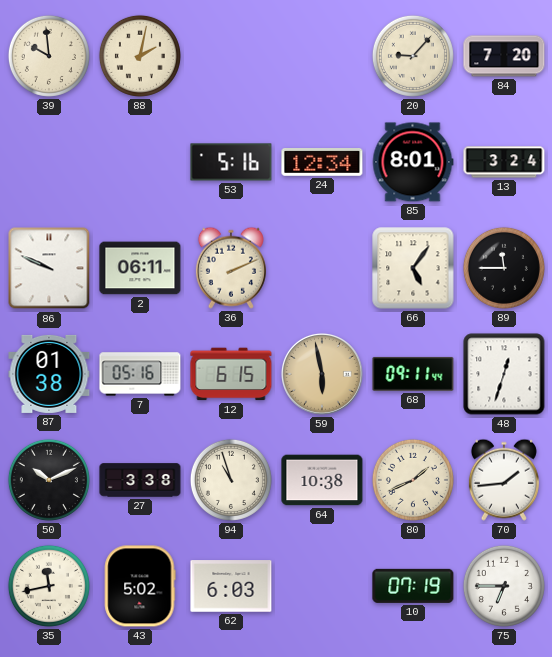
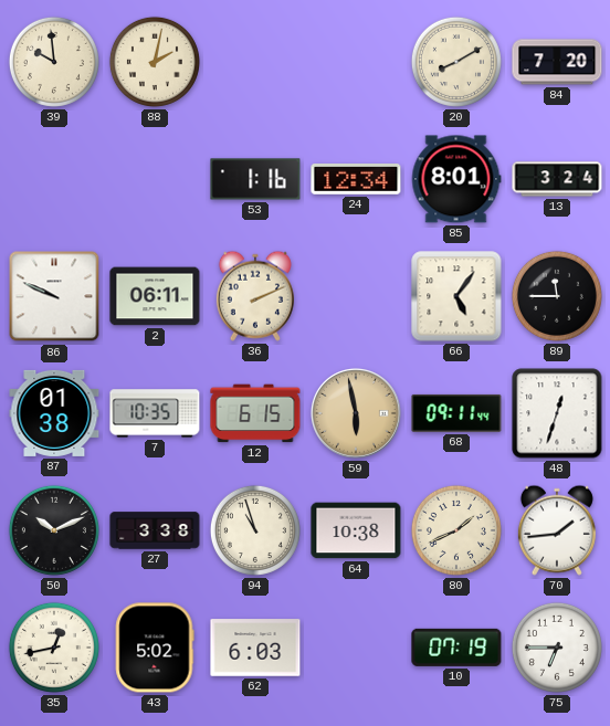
20: 9:07 -> 8:10
53: 5:16 -> 1:16
7: 05:16 -> 10:35
35: 11:43 -> 12:43
